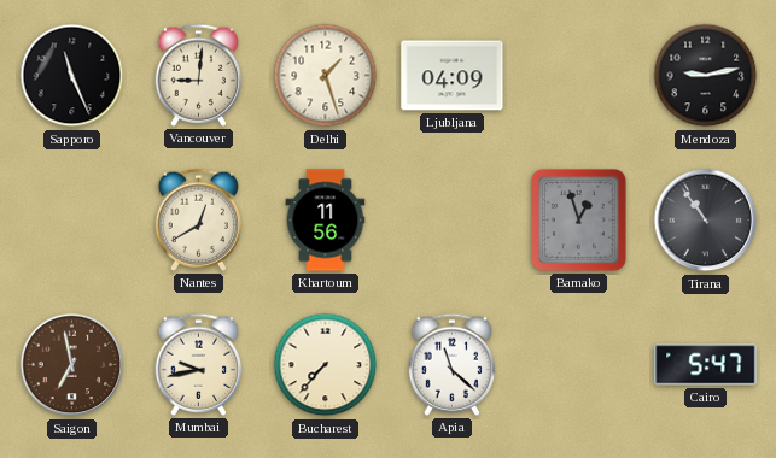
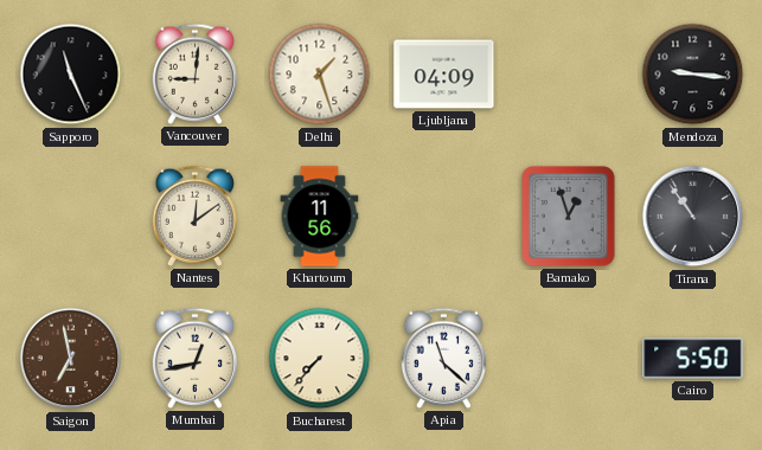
Mendoza: 9:13 -> 9:16
Nantes: 12:40 -> 12:09
Mumbai: 9:43 -> 12:43
Cairo: 5:47 -> 5:50
